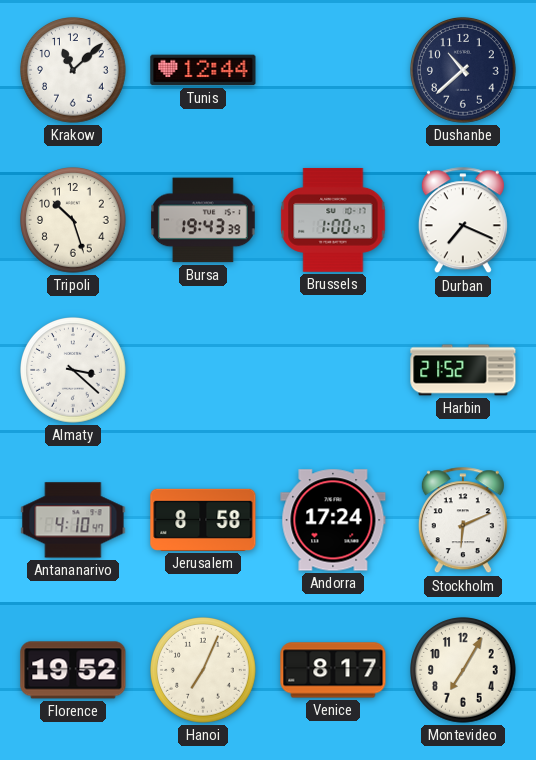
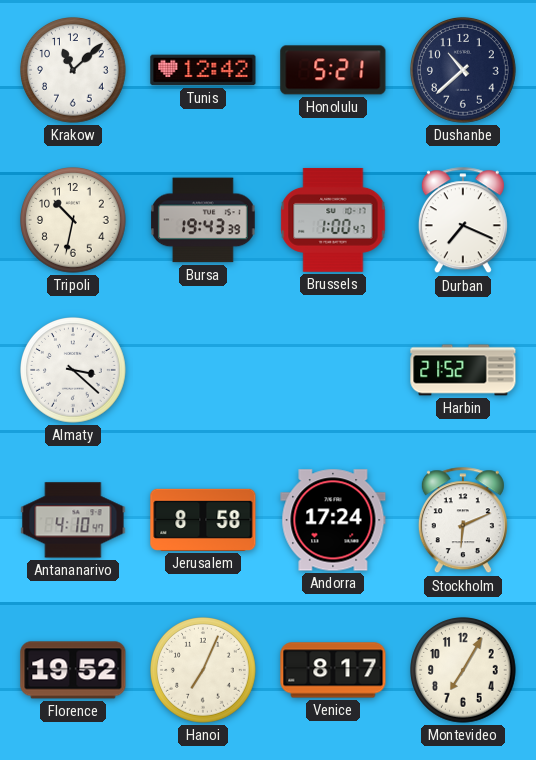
Tunis: 12:44 -> 12:42
Honolulu: none -> 5:21
Tripoli: 10:27 -> 10:32
